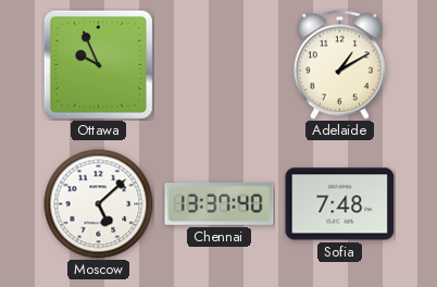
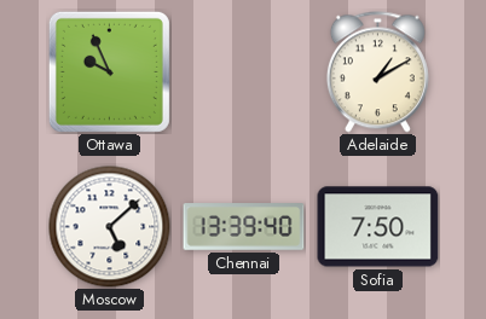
Chennai: 13:37 -> 13:39
Sofia: 7:48 -> 7:50
